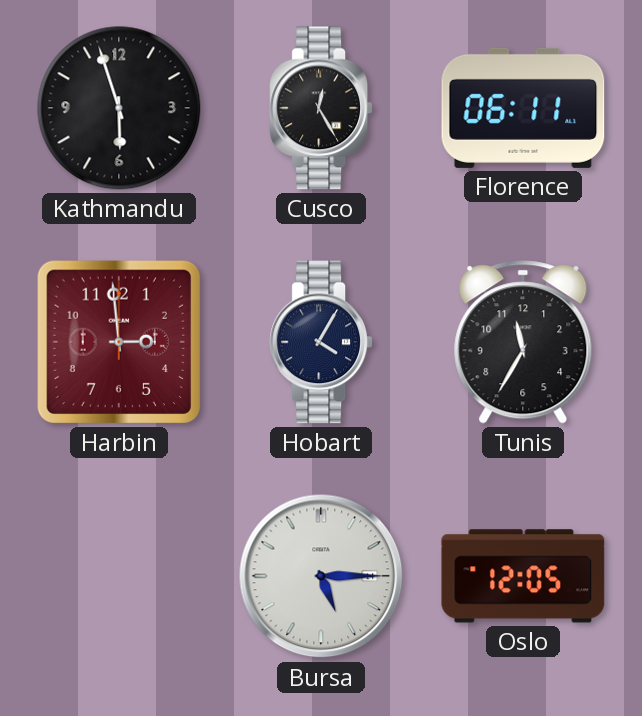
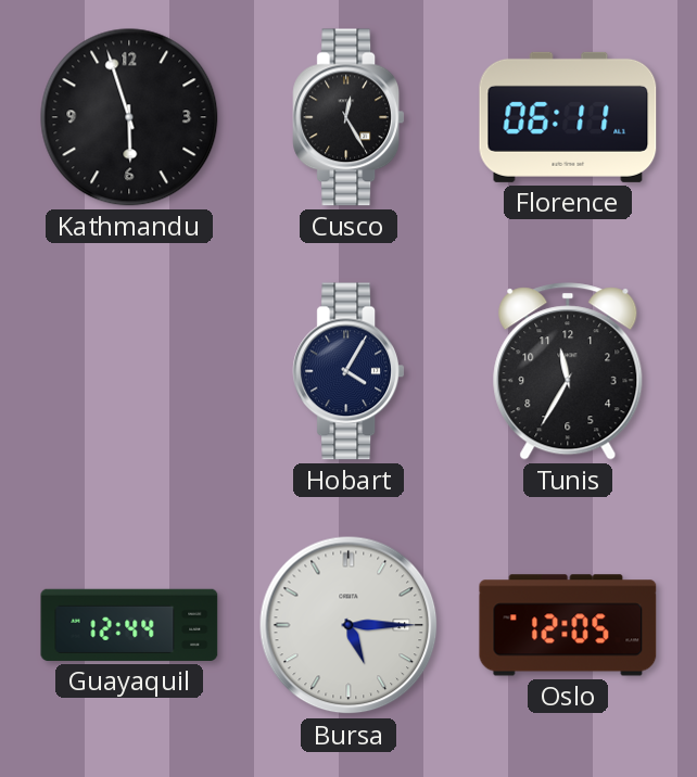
Harbin: 2:59 -> none
Guayaquil: none -> 12:44
